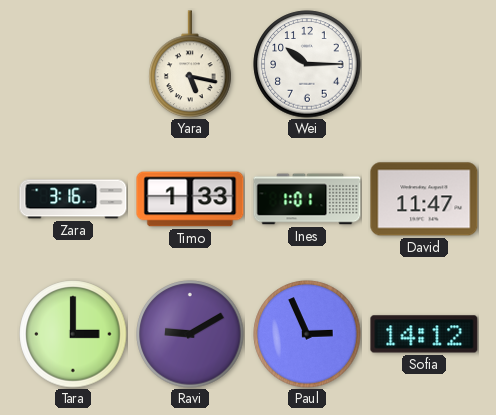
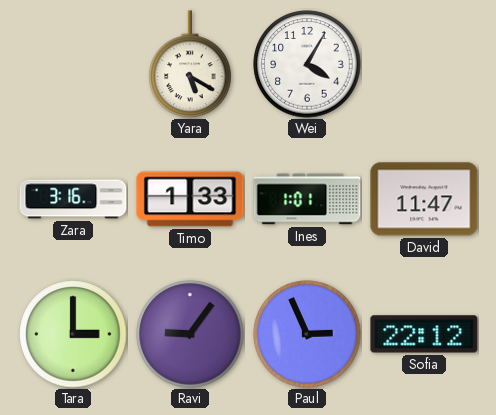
Yara: 5:17 -> 5:20
Wei: 10:15 -> 4:05
Ravi: 9:10 -> 9:06
Sofia: 14:12 -> 22:12
